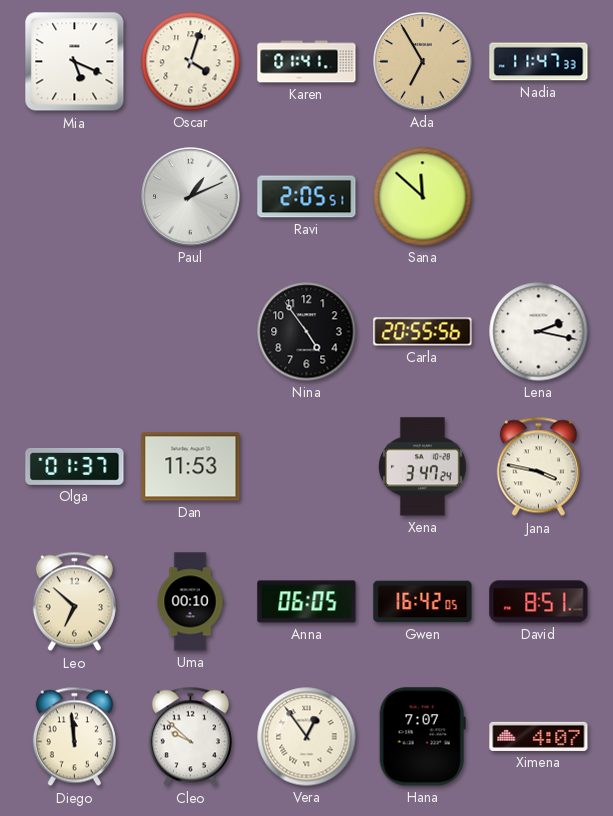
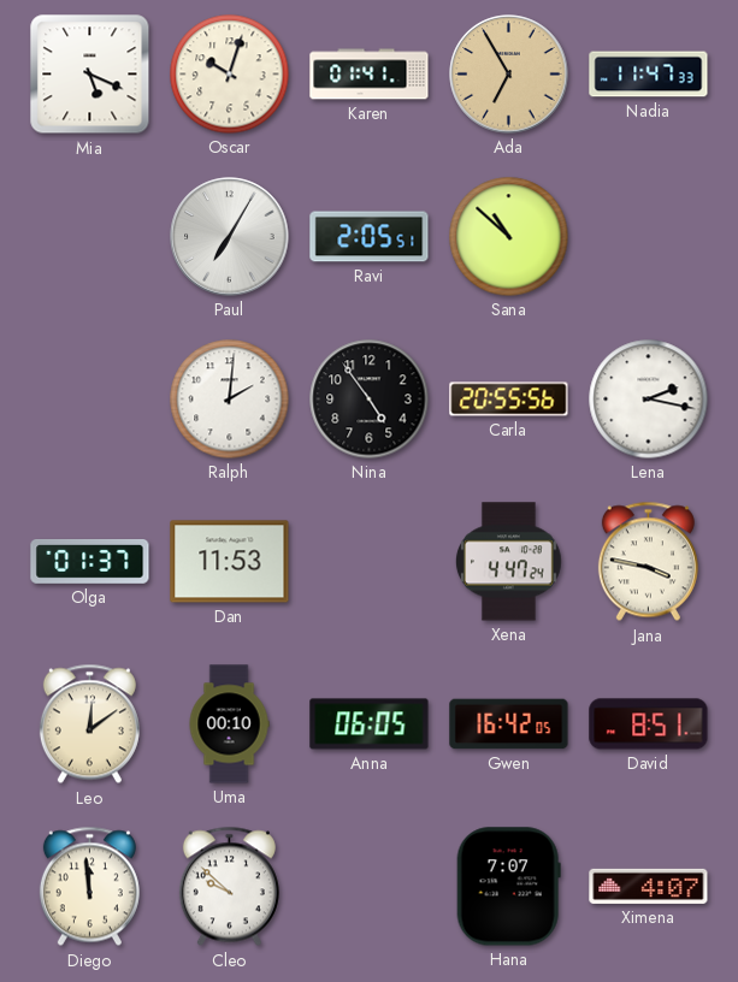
Oscar: 4:03 -> 10:03
Paul: 1:11 -> 7:05
Sana: 11:52 -> 10:52
Ralph: none -> 2:01
Xena: 3:47 -> 4:47
Leo: 6:52 -> 12:09
Vera: 12:54 -> none
